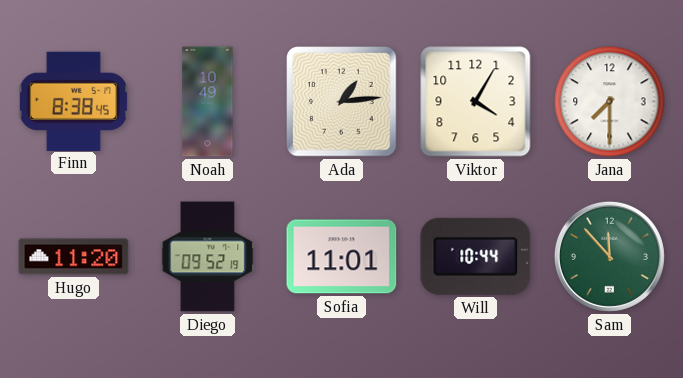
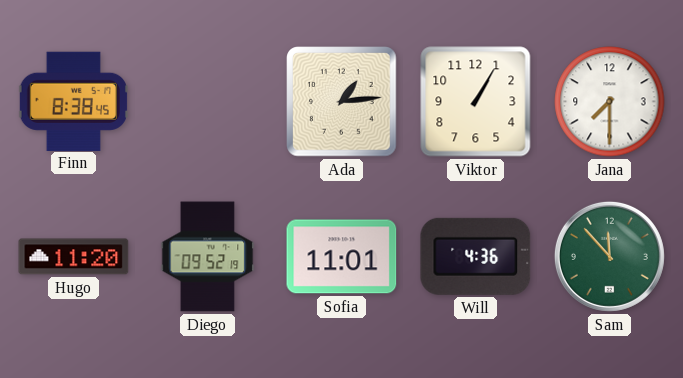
Noah: 10:49 -> none
Viktor: 4:05 -> 1:05
Will: 10:44 -> 4:36
